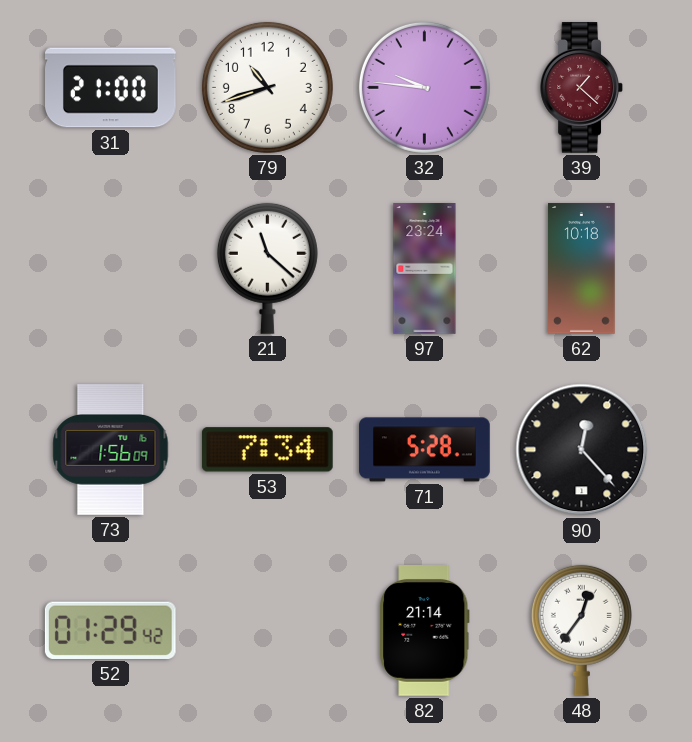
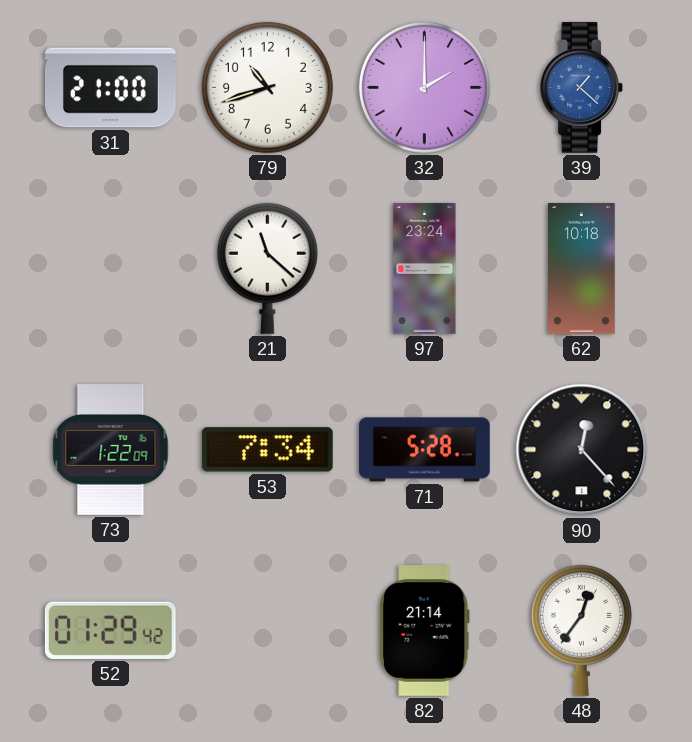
32: 9:46 -> 2:00
39 dial: burgundy -> blue
73: 1:56 -> 1:22
